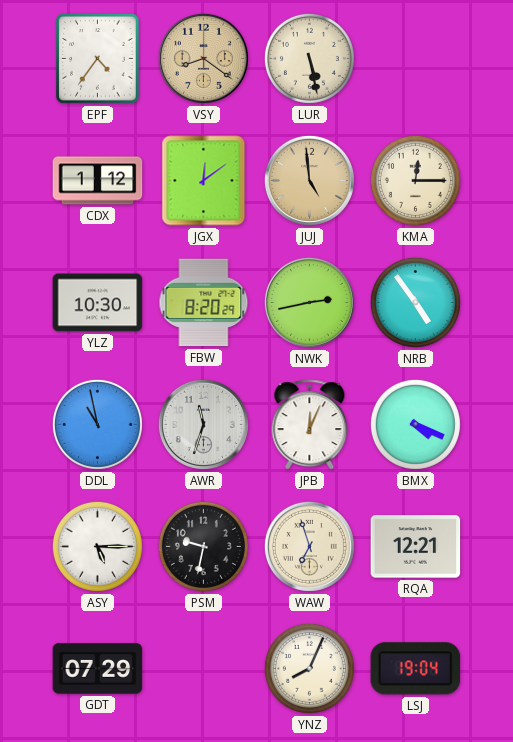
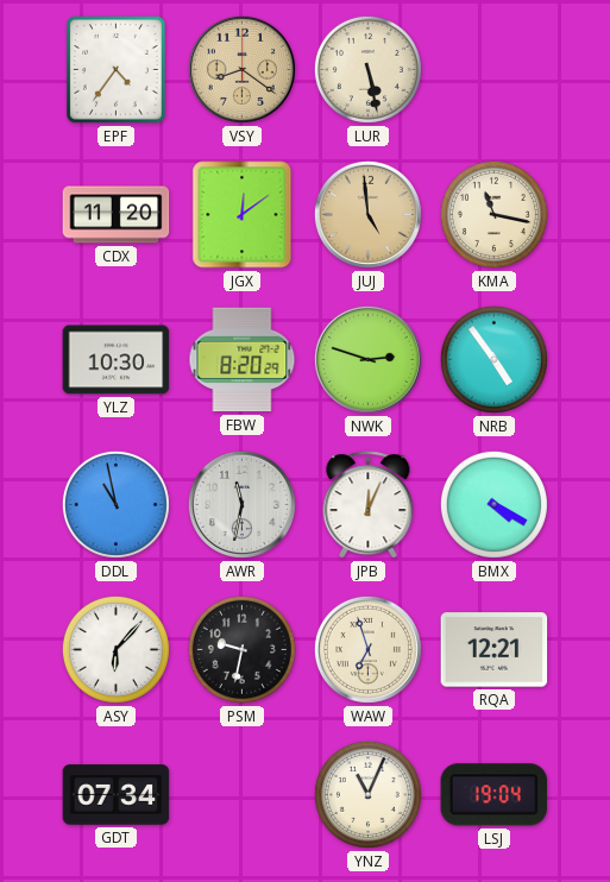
CDX: 1:12 -> 11:20
KMA: 12:15 -> 11:17
NWK: 2:43 -> 2:48
AWR: 11:33 -> 11:32
BMX: 4:19 -> 4:20
ASY: 5:15 -> 6:07
GDT: 07:29 -> 07:34
YNZ: 8:04 -> 11:04
